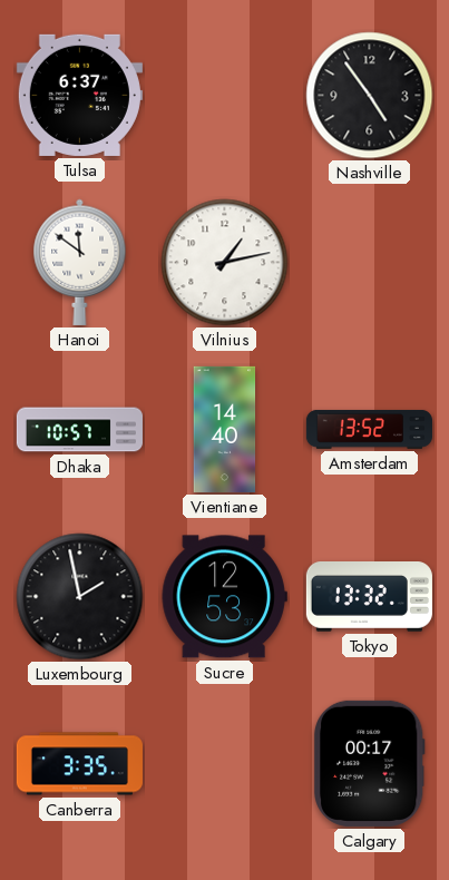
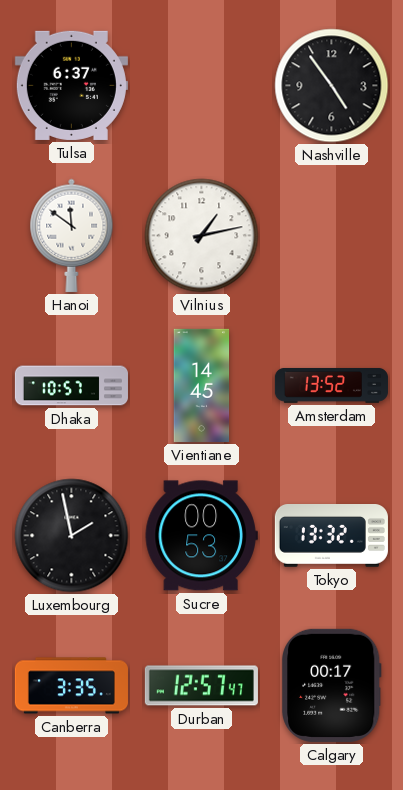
Vientiane: 14:40 -> 14:45
Sucre: 12:53 -> 00:53
Durban: none -> 12:57
